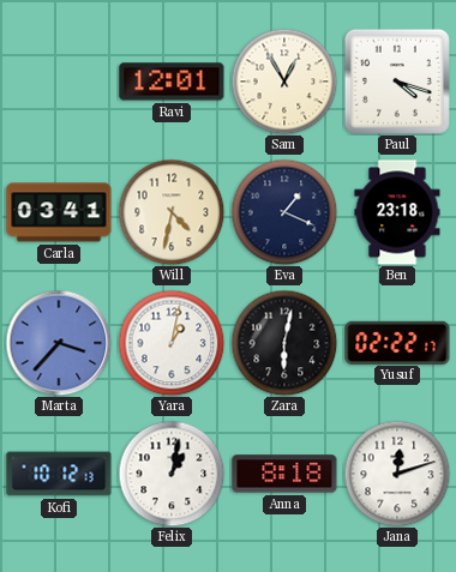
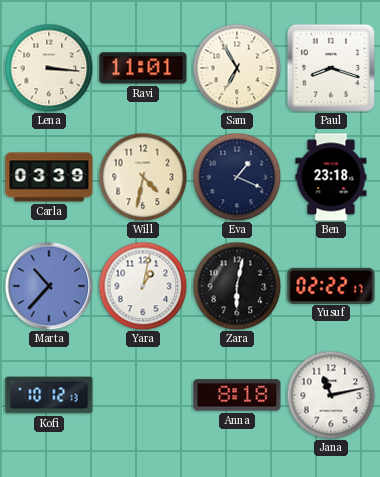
Lena: none -> 3:16
Ravi: 12:01 -> 11:01
Sam: 12:55 -> 6:55
Paul: 4:18 -> 8:18
Carla: 03:41 -> 03:39
Marta: 3:37 -> 10:37
Felix: 1:02 -> none
Jana: 12:12 -> 11:13
